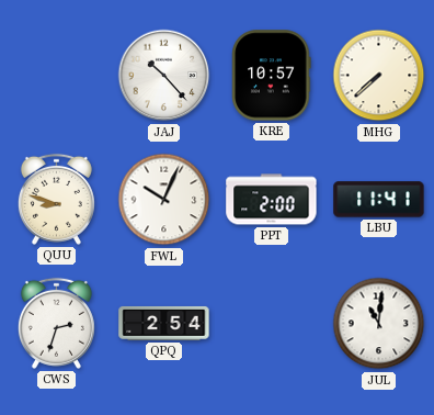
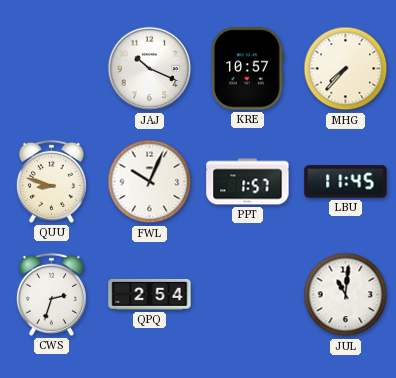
JAJ: 10:23 -> 10:19
MHG: 7:38 -> 7:37
PPT: 2:00 -> 1:57
LBU: 11:41 -> 11:45
